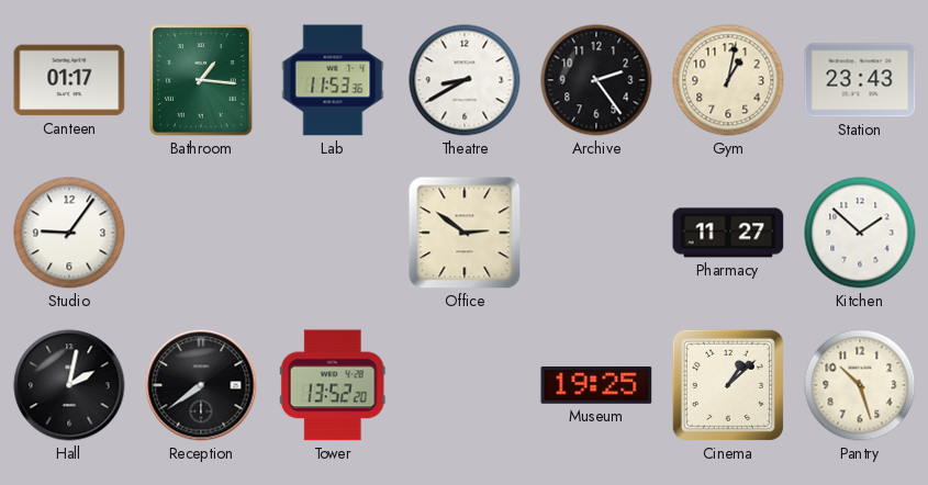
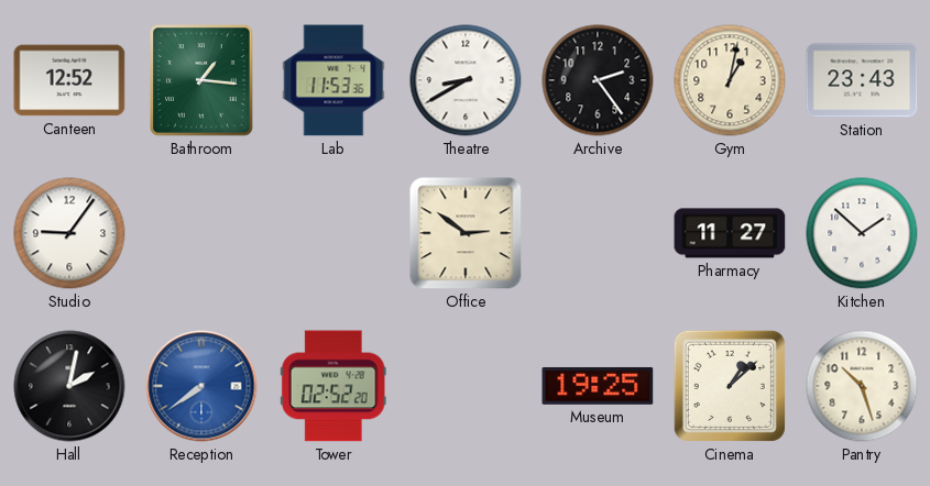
Canteen: 01:17 -> 12:52
Reception dial: black -> blue
Tower: 13:52 -> 02:52
